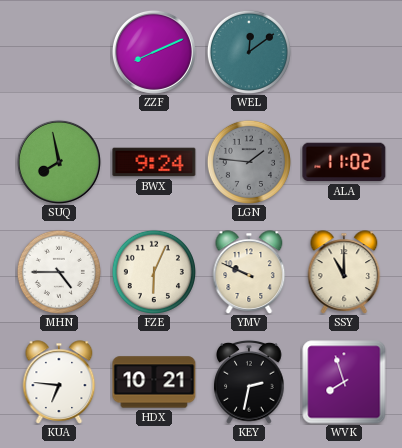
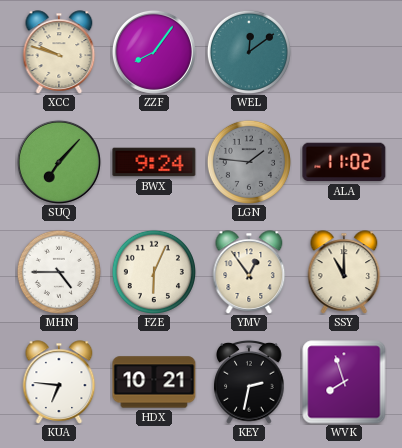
XCC: none -> 9:48
ZZF: 8:11 -> 8:06
SUQ: 7:58 -> 7:07
YMV: 9:49 -> 12:54
